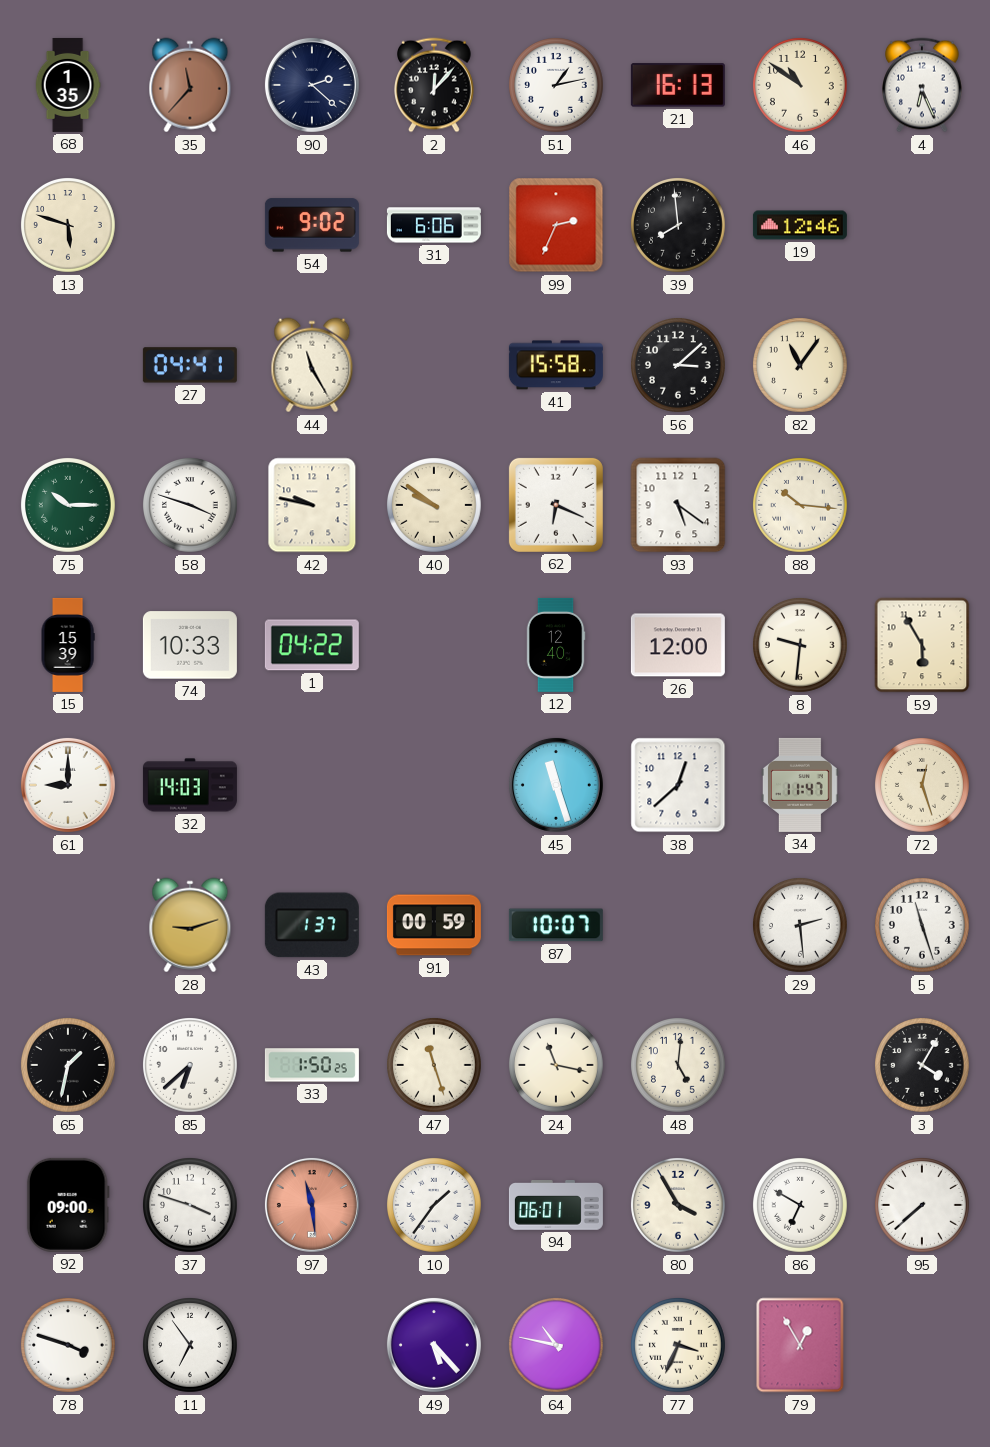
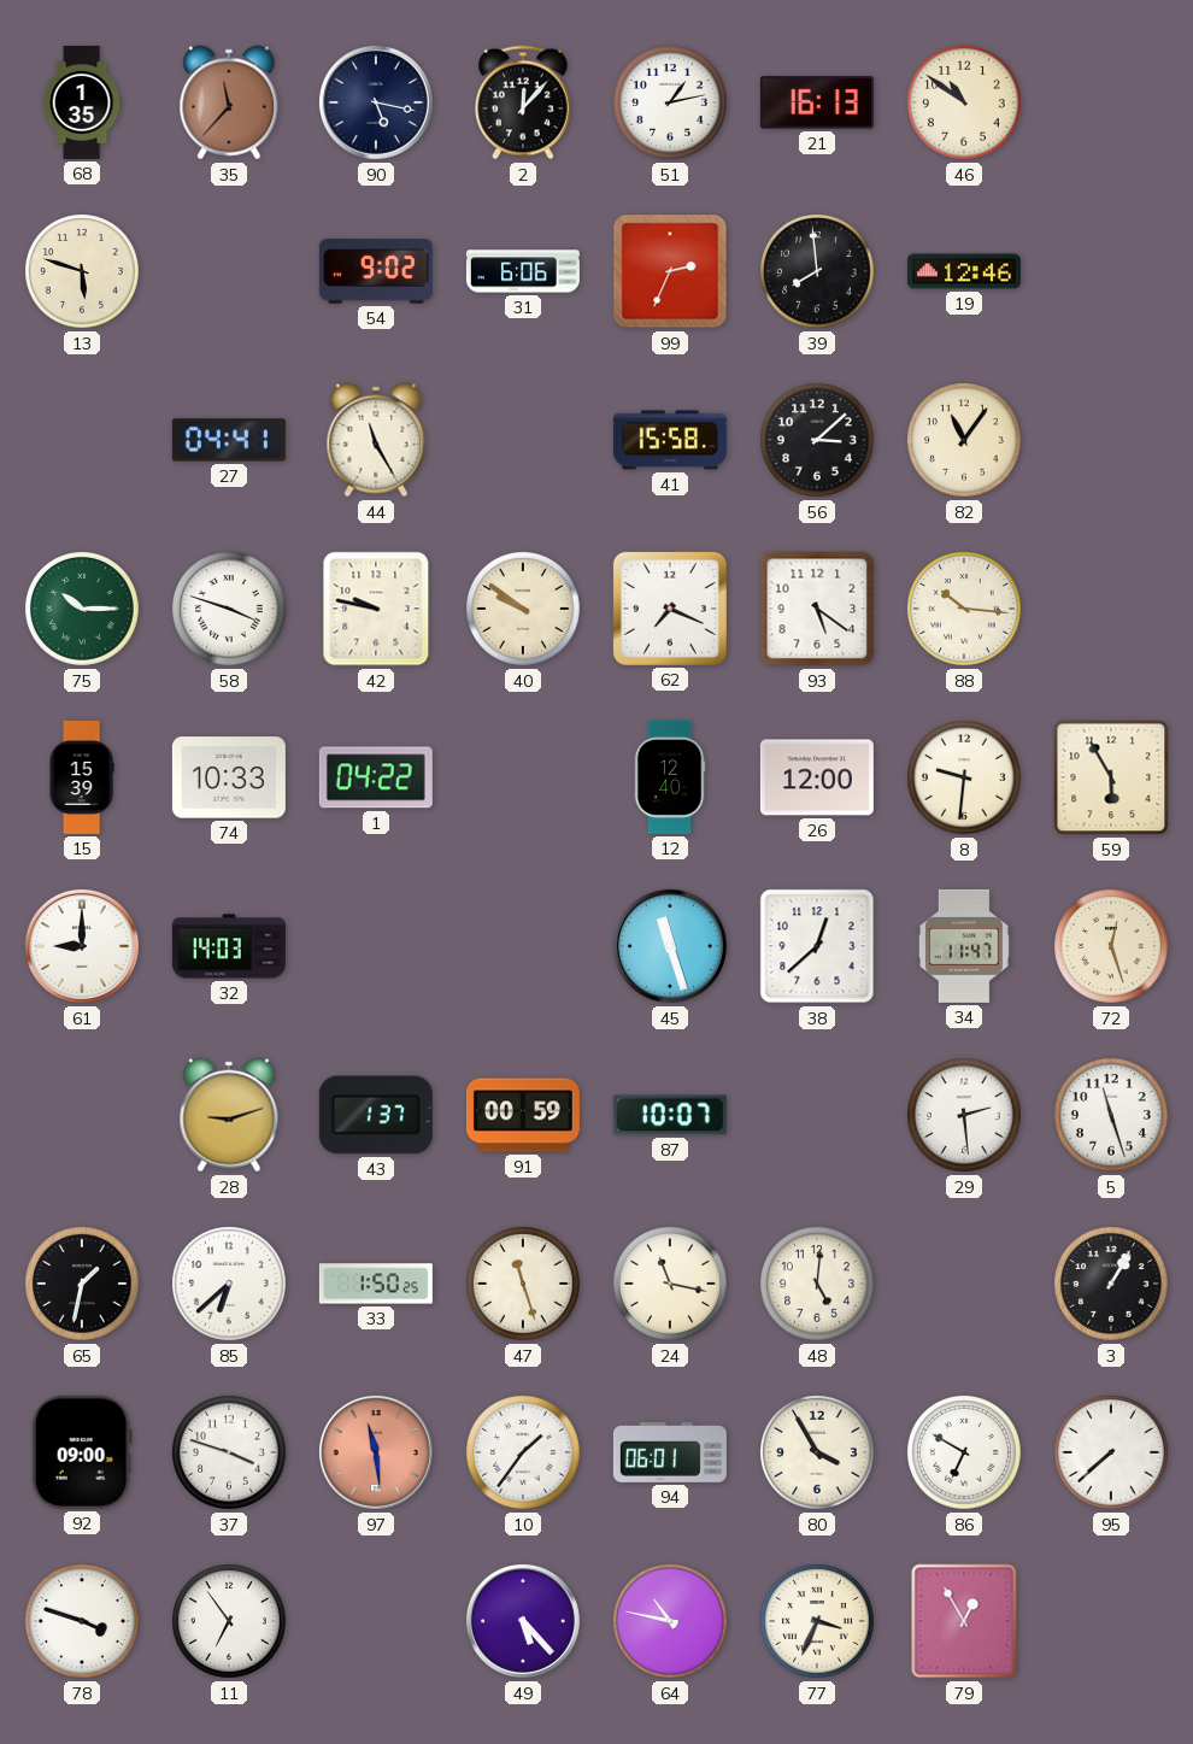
90: 2:22 -> 5:17
4: 6:26 -> none
62: 6:19 -> 7:19
3: 4:05 -> 1:05
